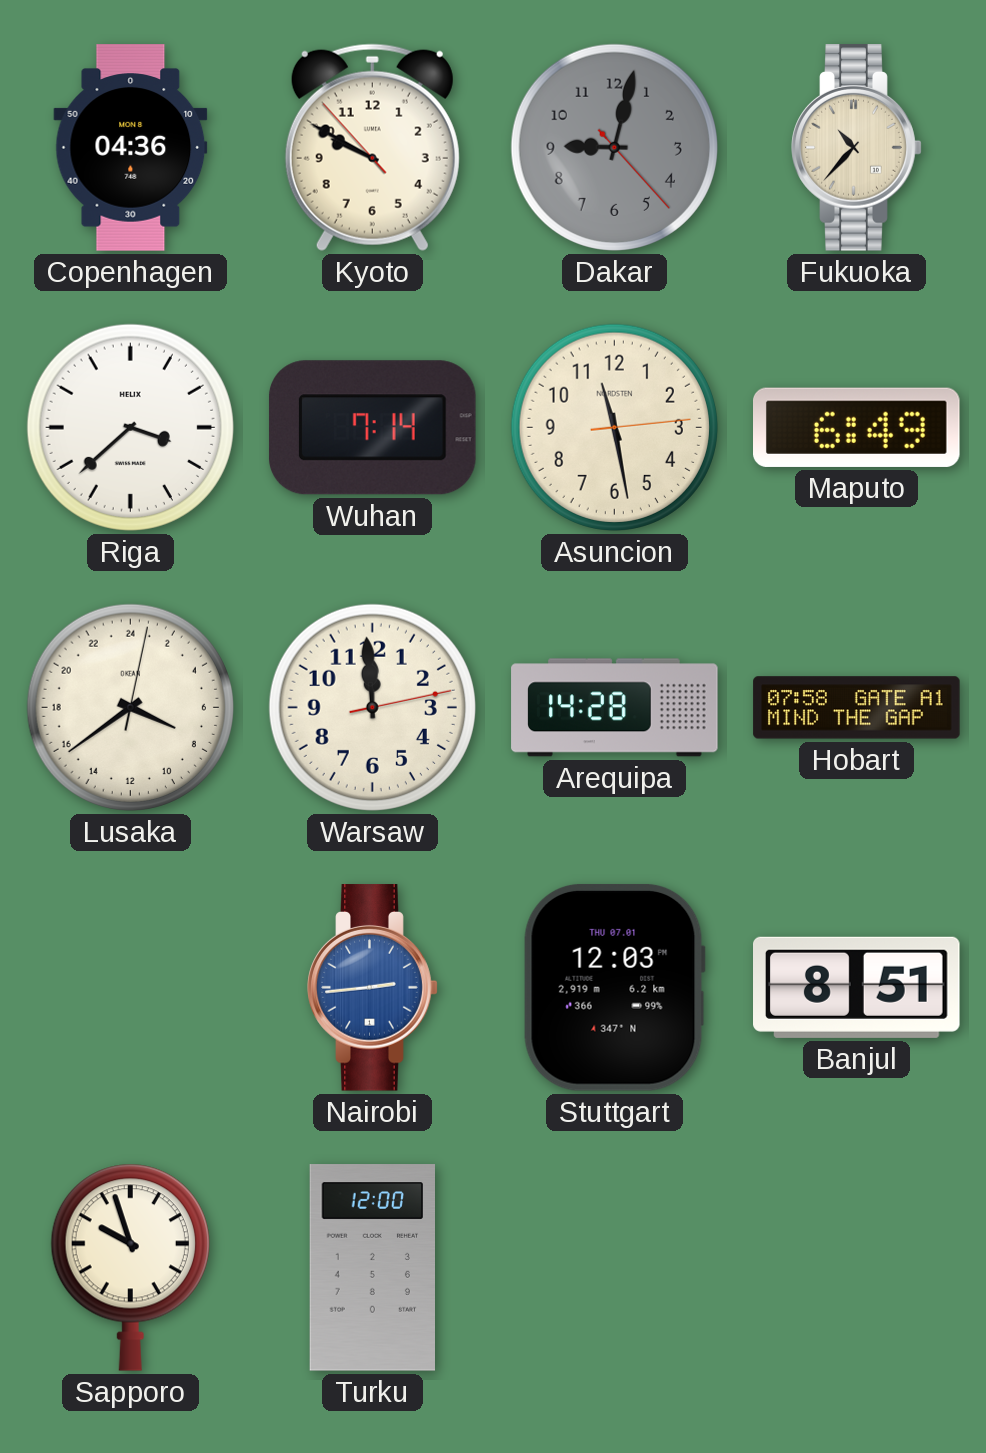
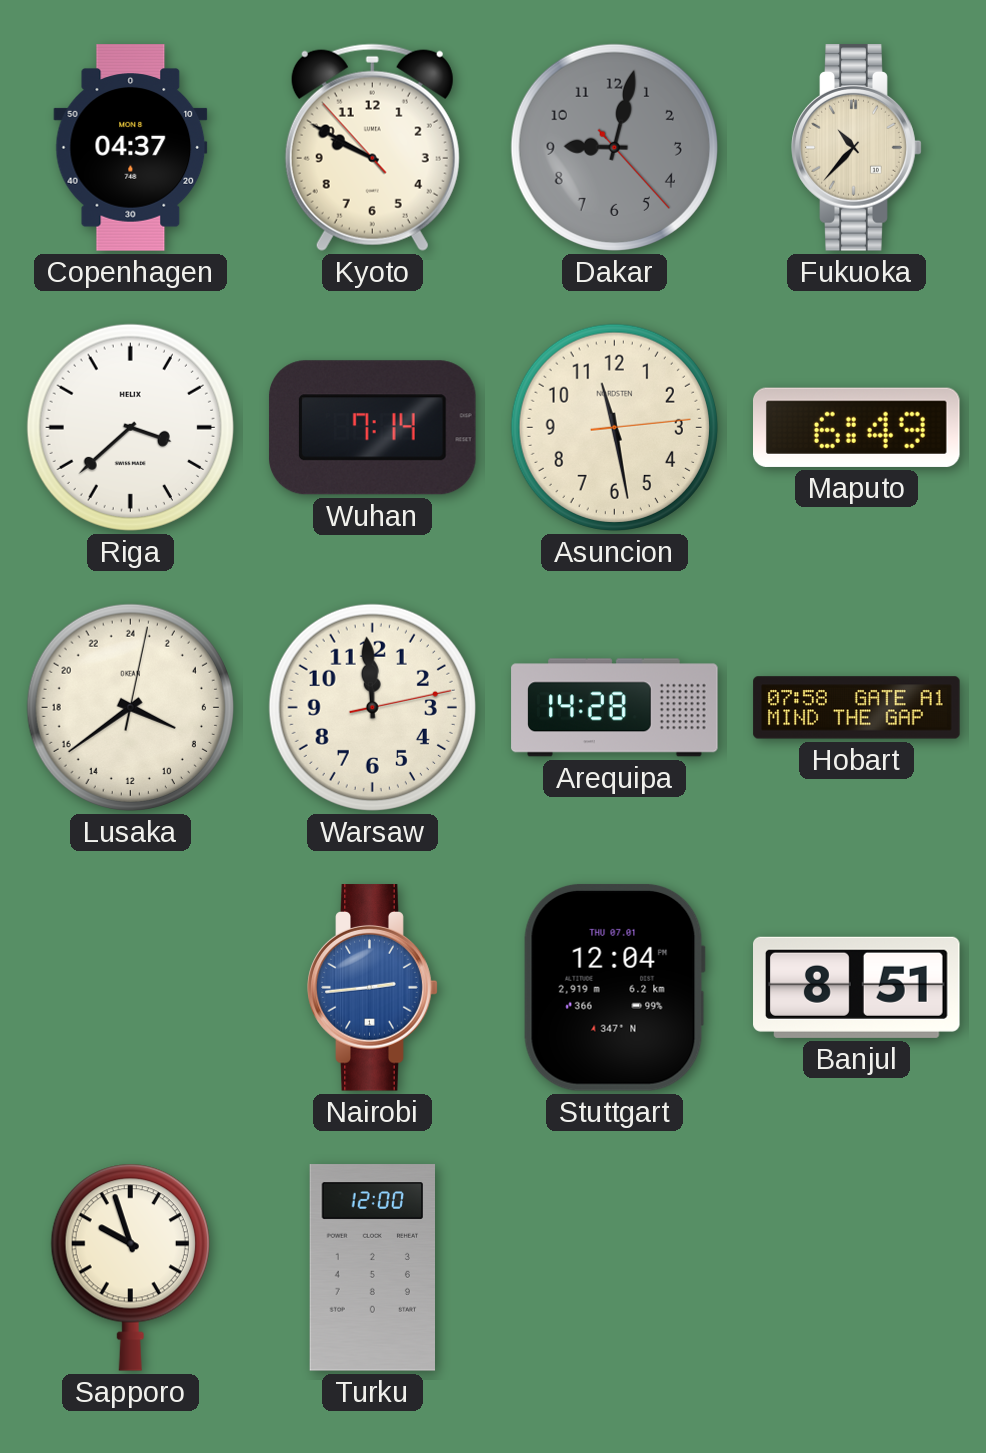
Copenhagen: 04:36 -> 04:37
Stuttgart: 12:03 -> 12:04
